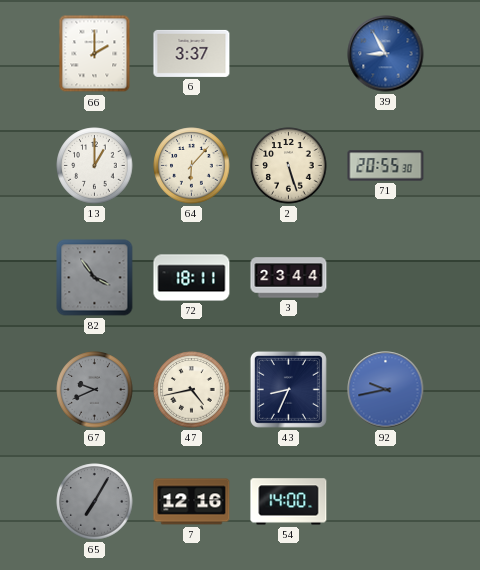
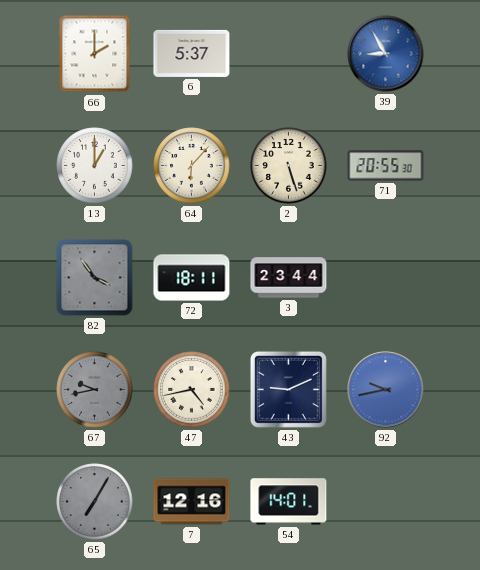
6: 3:37 -> 5:37
67: 9:41 -> 9:43
43: 8:34 -> 9:11
54: 14:00 -> 14:01
